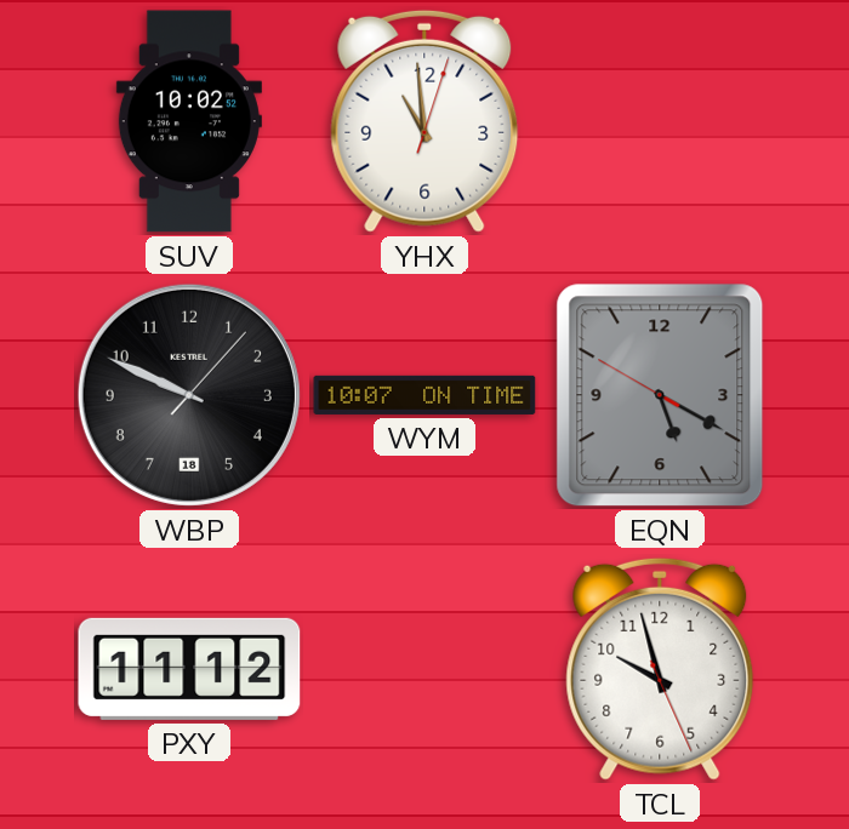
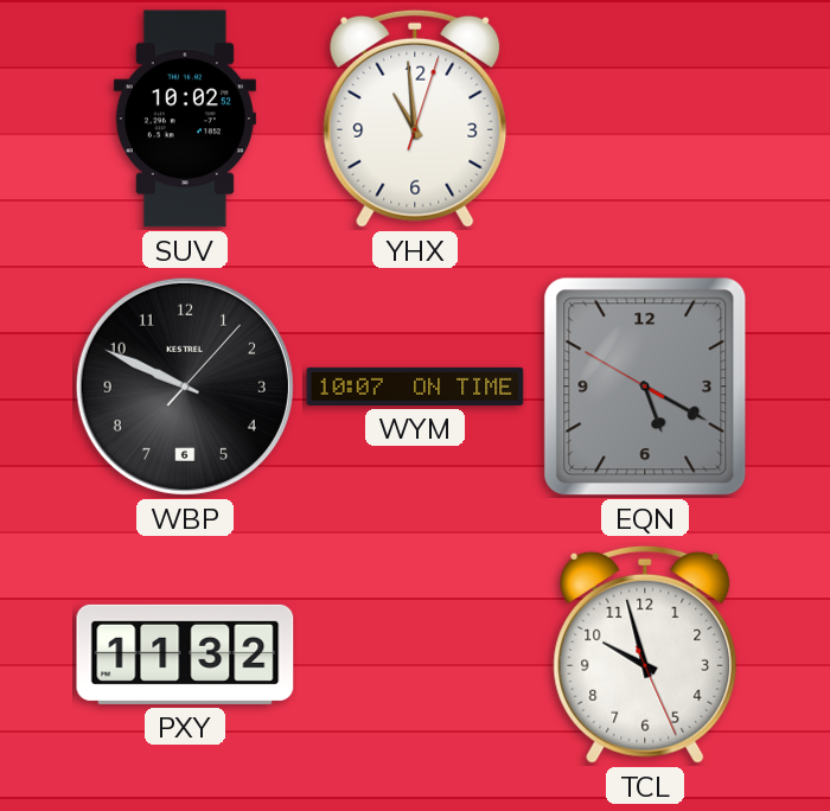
WBP date: 18 -> 6
PXY: 11:12 -> 11:32
